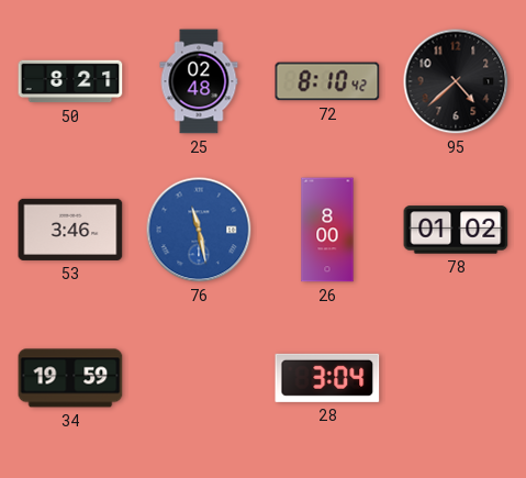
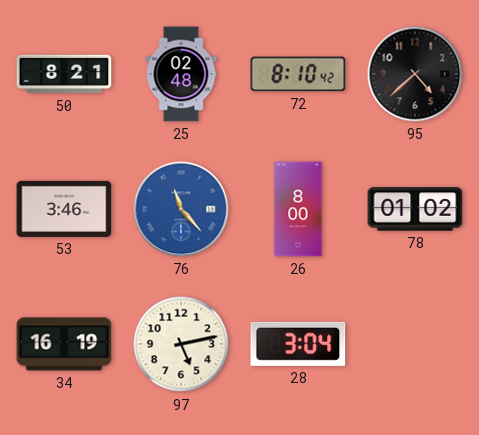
76: 11:28 -> 11:23
34: 19:59 -> 16:19
97: none -> 5:13
